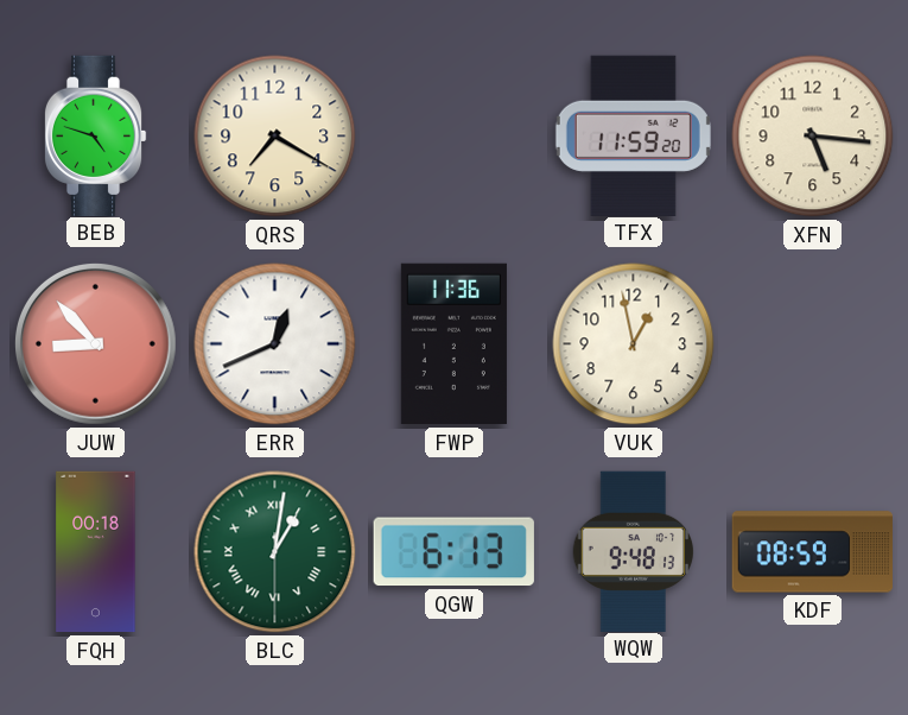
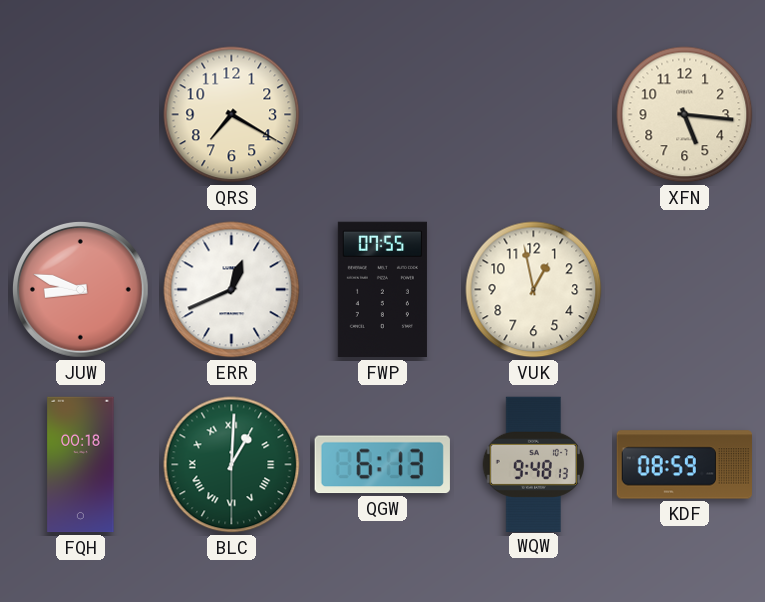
BEB: 4:48 -> none
TFX: 11:59 -> none
JUW: 8:53 -> 8:48
FWP: 11:36 -> 07:55
BLC: 1:01 -> 1:00
